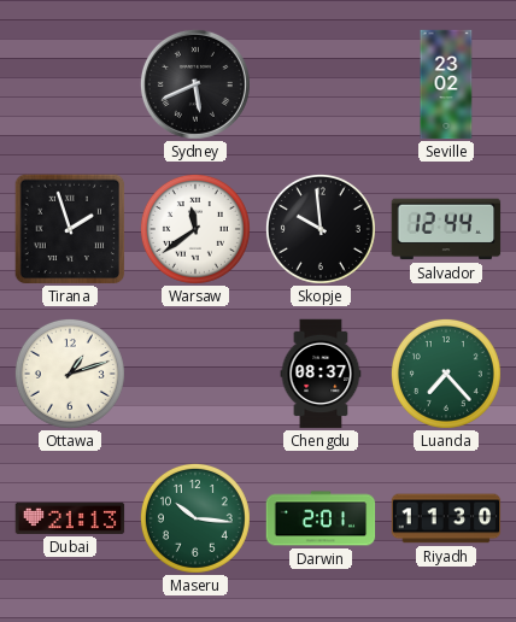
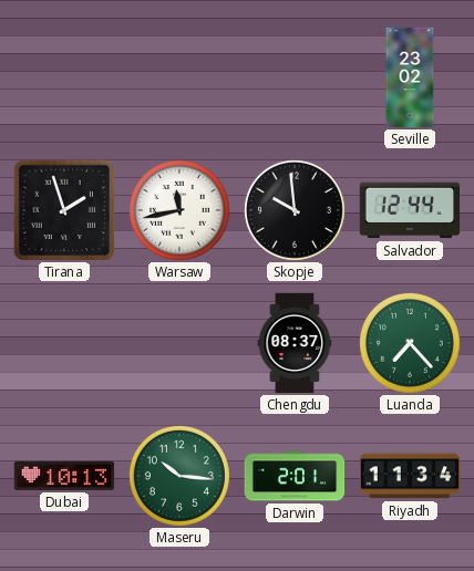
Sydney: 5:41 -> none
Warsaw: 11:39 -> 11:43
Ottawa: 1:12 -> none
Dubai: 21:13 -> 10:13
Riyadh: 11:30 -> 11:34
